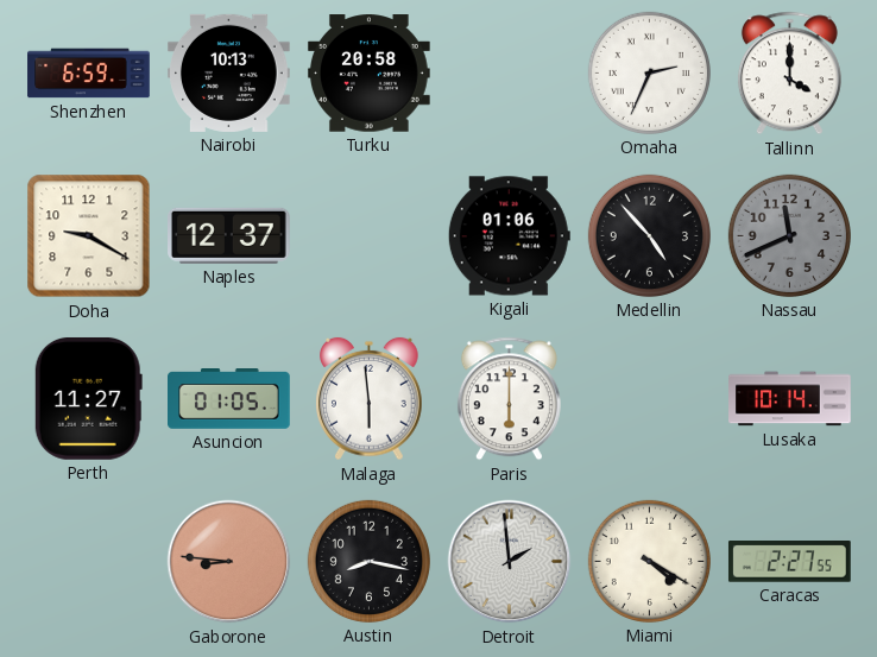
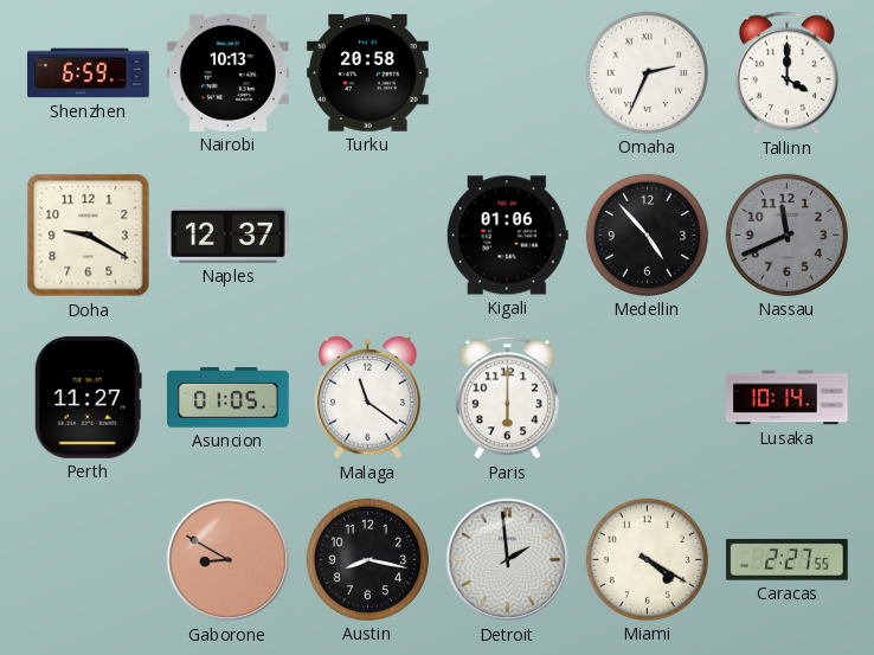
Malaga: 5:59 -> 11:21
Gaborone: 8:46 -> 8:50
